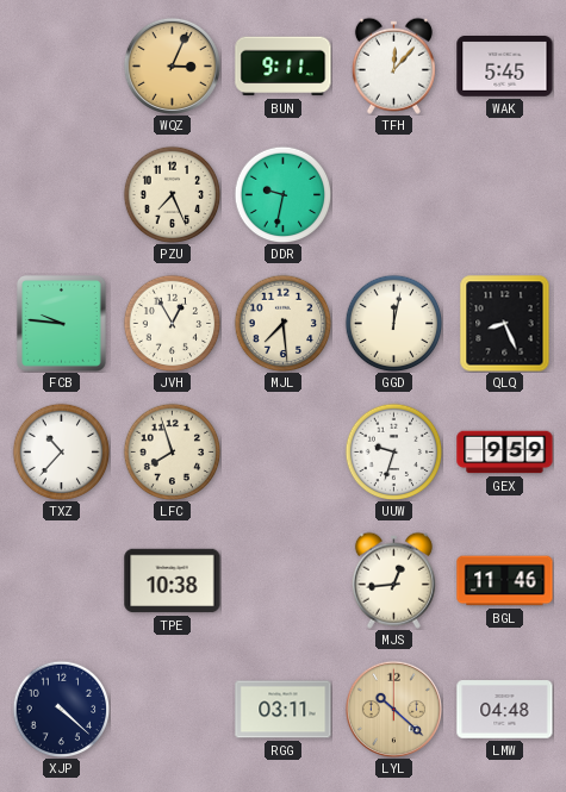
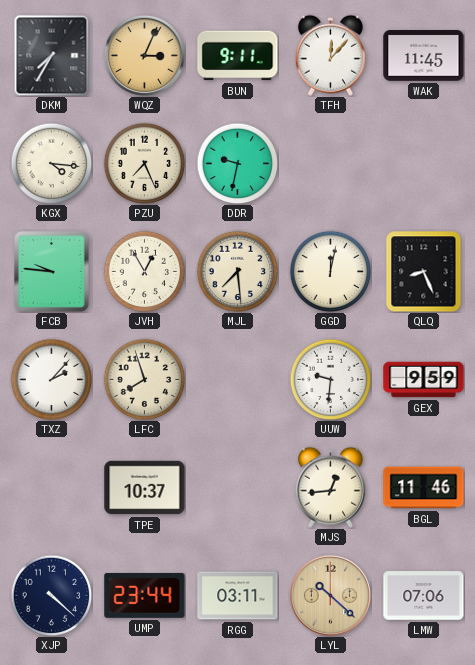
DKM: none -> 7:35
WAK: 5:45 -> 11:45
KGX: none -> 4:16
TXZ: 10:37 -> 2:07
UUW: 9:33 -> 9:31
TPE: 10:38 -> 10:37
UMP: none -> 23:44
LMW: 04:48 -> 07:06
